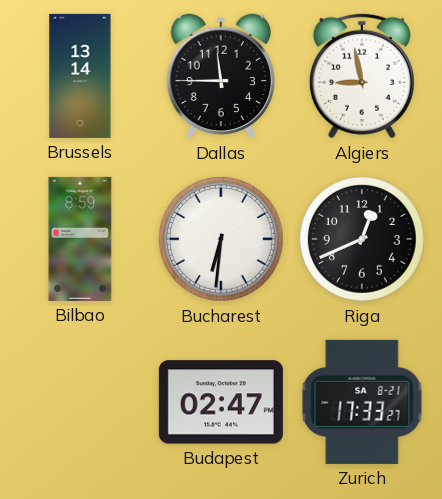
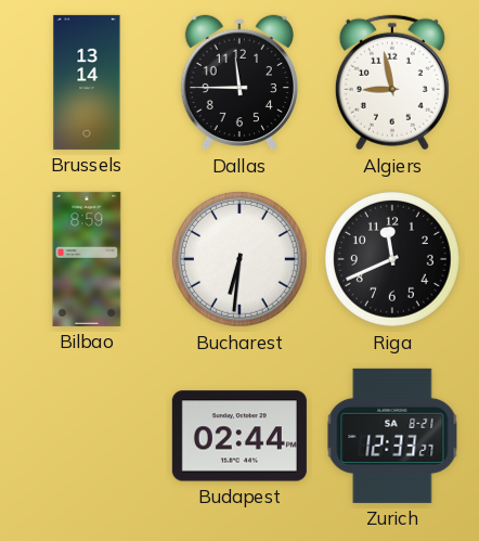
Riga: 12:41 -> 11:41
Budapest: 02:47 -> 02:44
Zurich: 17:33 -> 12:33
